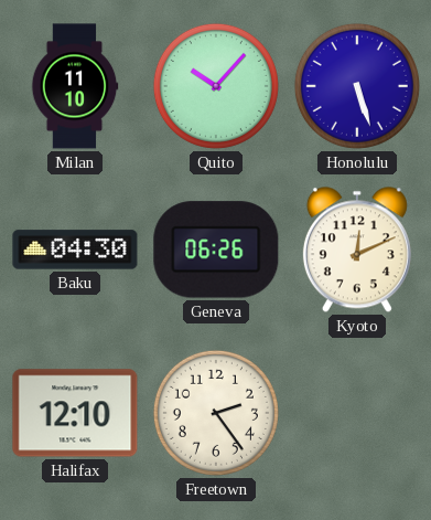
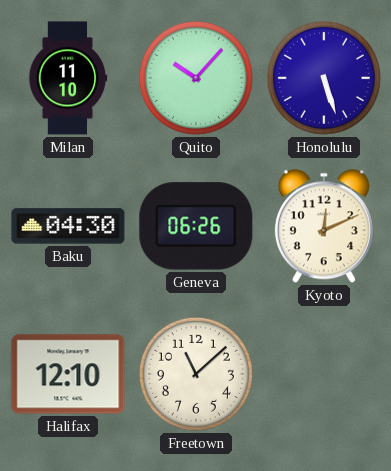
Freetown: 2:24 -> 11:08
